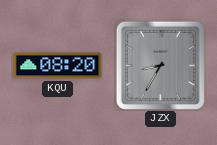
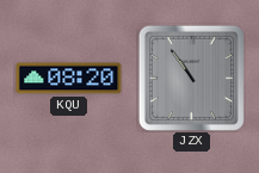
JZX: 8:35 -> 10:54
